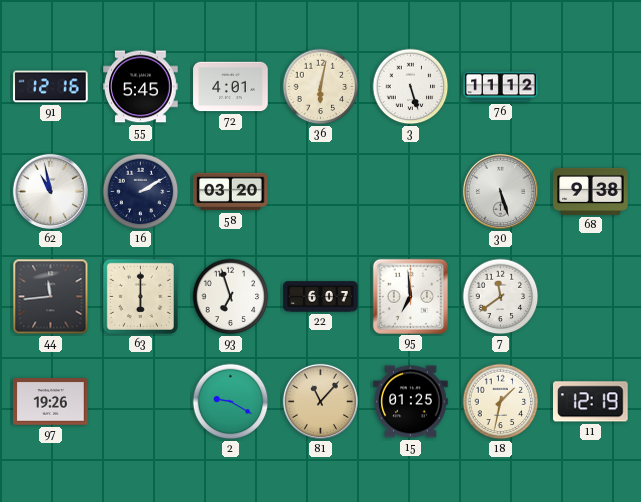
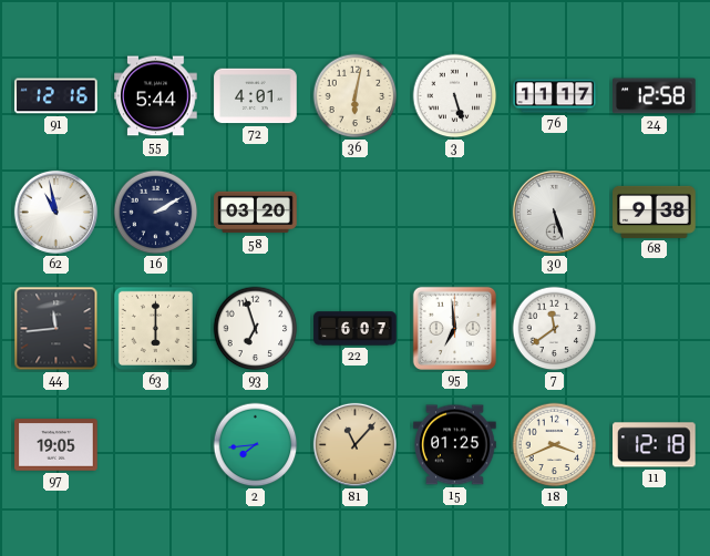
55: 5:45 -> 5:44
76: 11:12 -> 11:17
24: none -> 12:58
97: 19:26 -> 19:05
2: 9:20 -> 7:44
18: 1:32 -> 3:41
11: 12:19 -> 12:18
